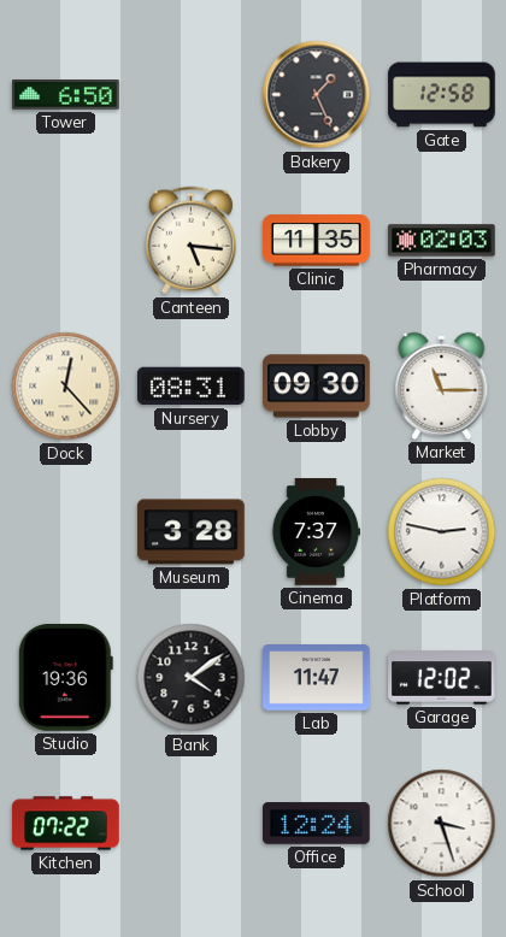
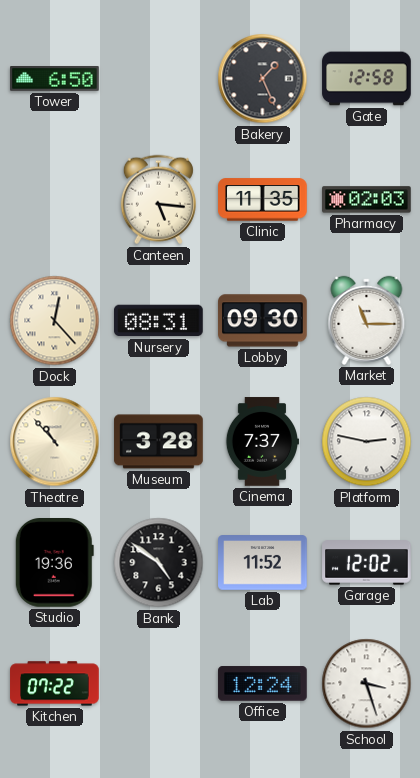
Theatre: none -> 10:53
Bank: 4:09 -> 4:51
Lab: 11:47 -> 11:52
